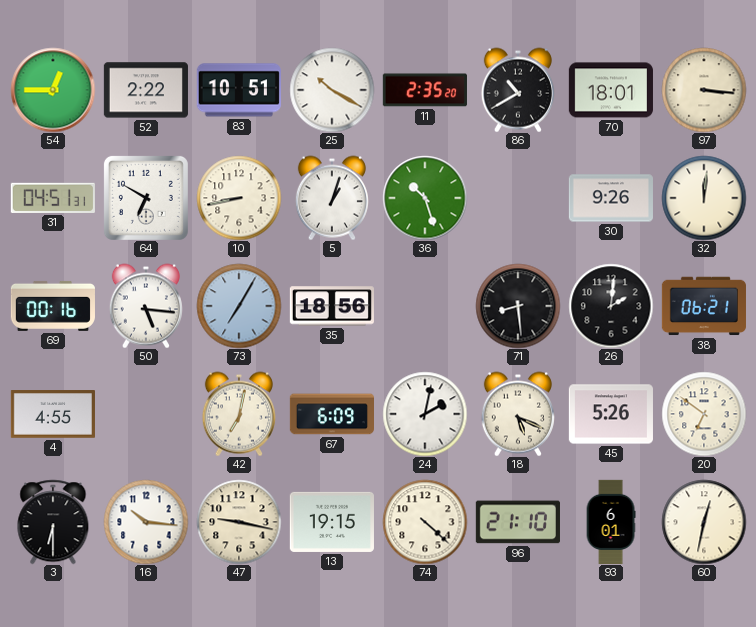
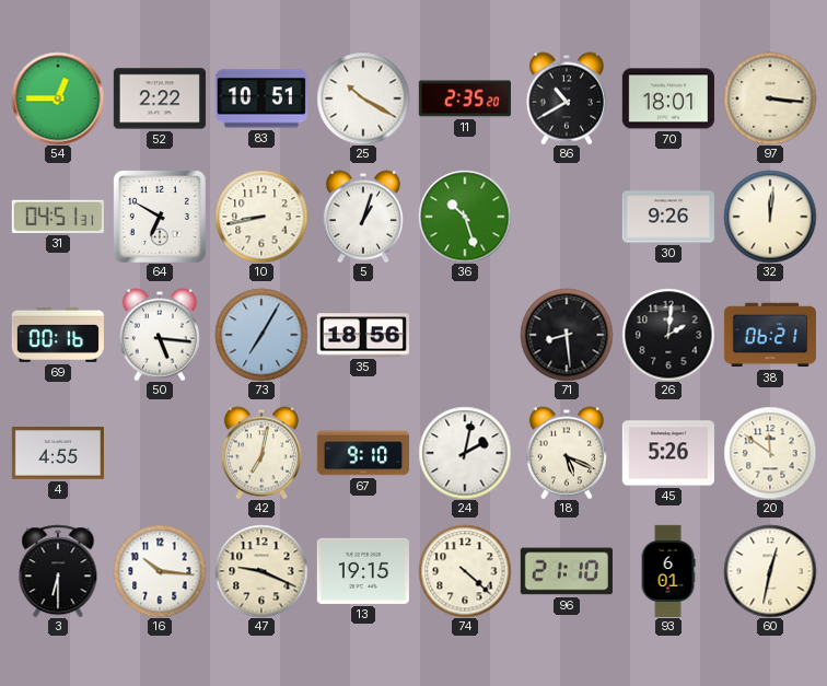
67: 6:09 -> 9:10
20: 6:51 -> 11:51
47: 9:17 -> 9:19
